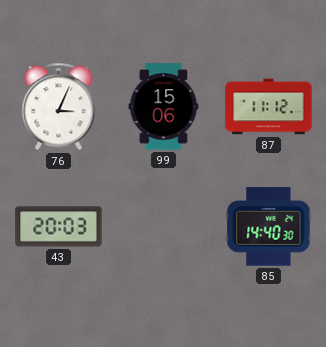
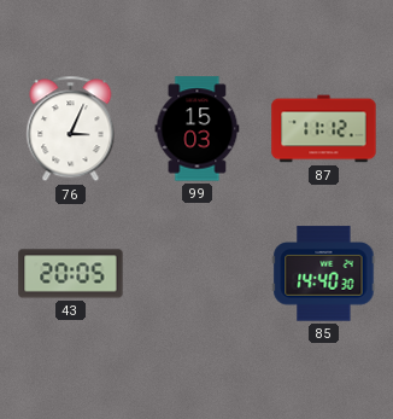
99: 15:06 -> 15:03
43: 20:03 -> 20:05
